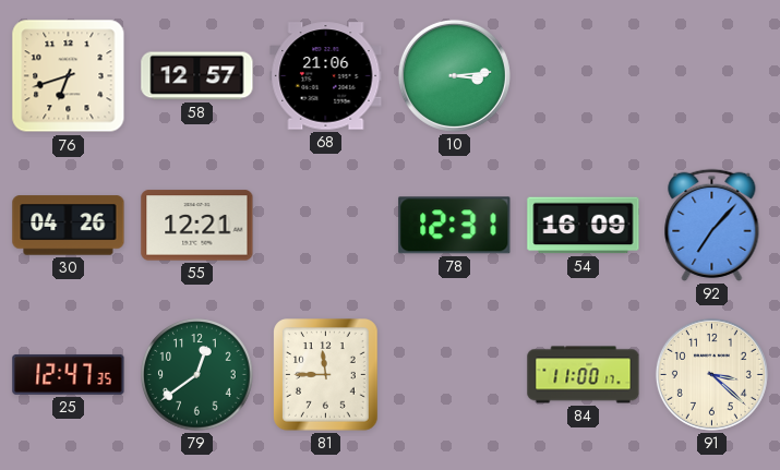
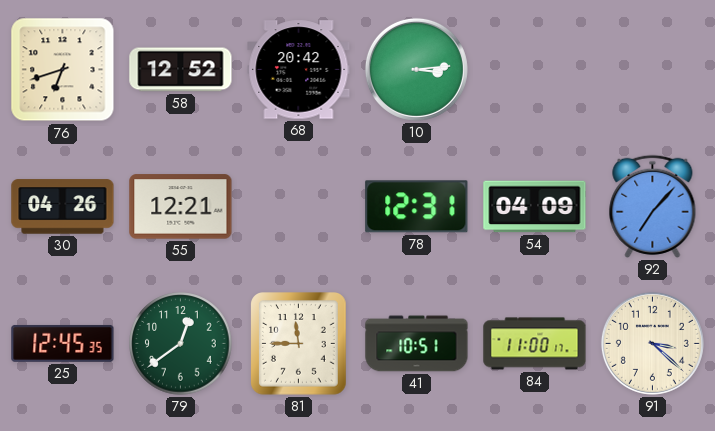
58: 12:57 -> 12:52
68: 21:06 -> 20:42
54: 16:09 -> 04:09
25: 12:47 -> 12:45
41: none -> 10:51
